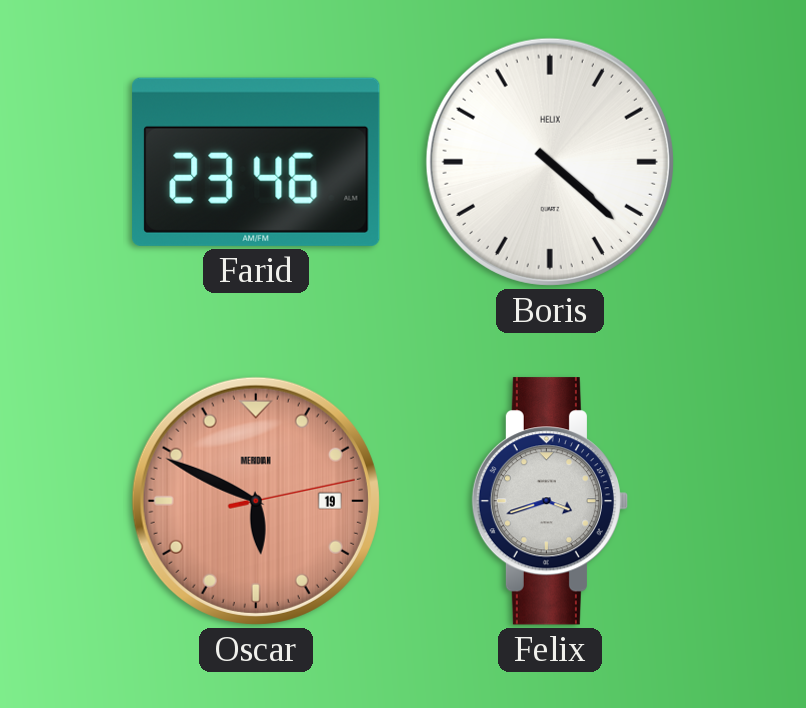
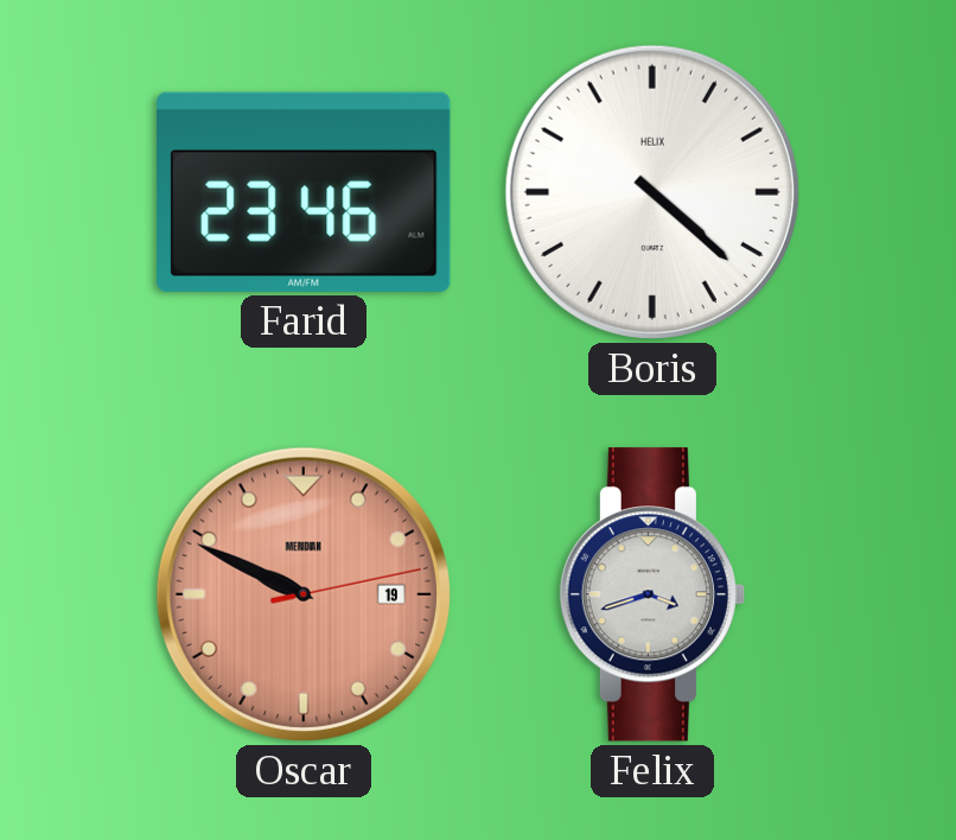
Oscar: 5:49 -> 9:49
